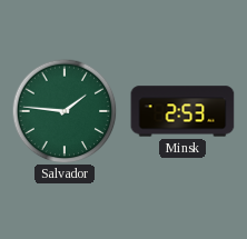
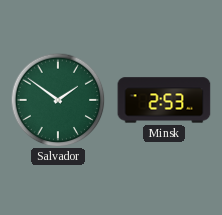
Salvador: 1:46 -> 1:51
